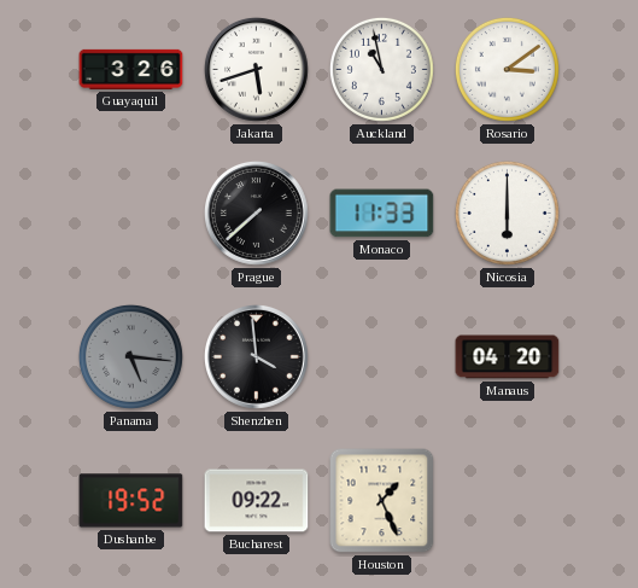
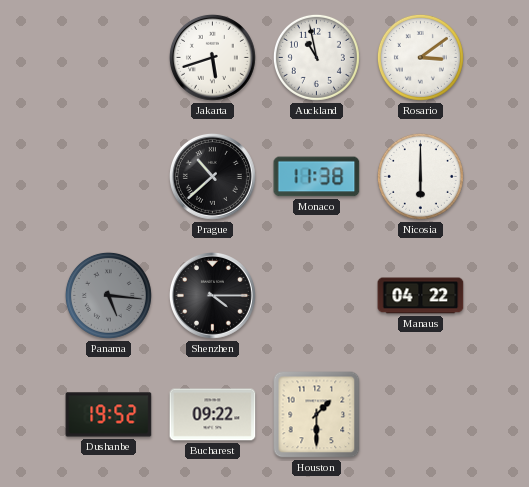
Guayaquil: 3:26 -> none
Prague: 7:38 -> 10:38
Monaco: 11:33 -> 11:38
Shenzhen: 3:59 -> 4:15
Manaus: 04:20 -> 04:22
Houston: 1:26 -> 1:30
